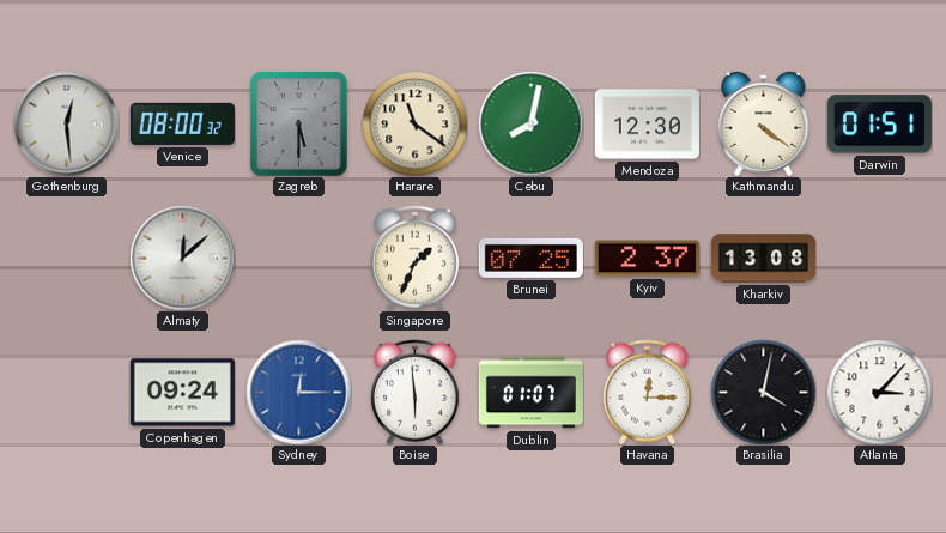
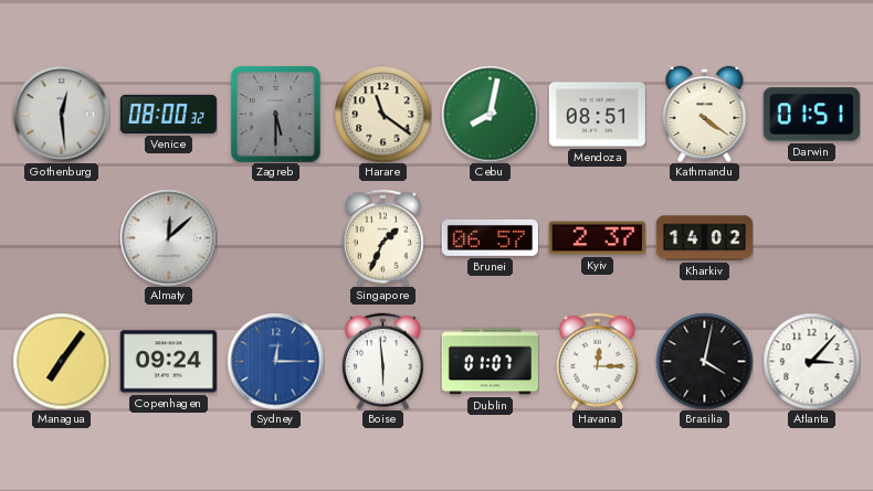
Mendoza: 12:30 -> 08:51
Brunei: 07:25 -> 06:57
Kharkiv: 13:08 -> 14:02
Managua: none -> 7:06
